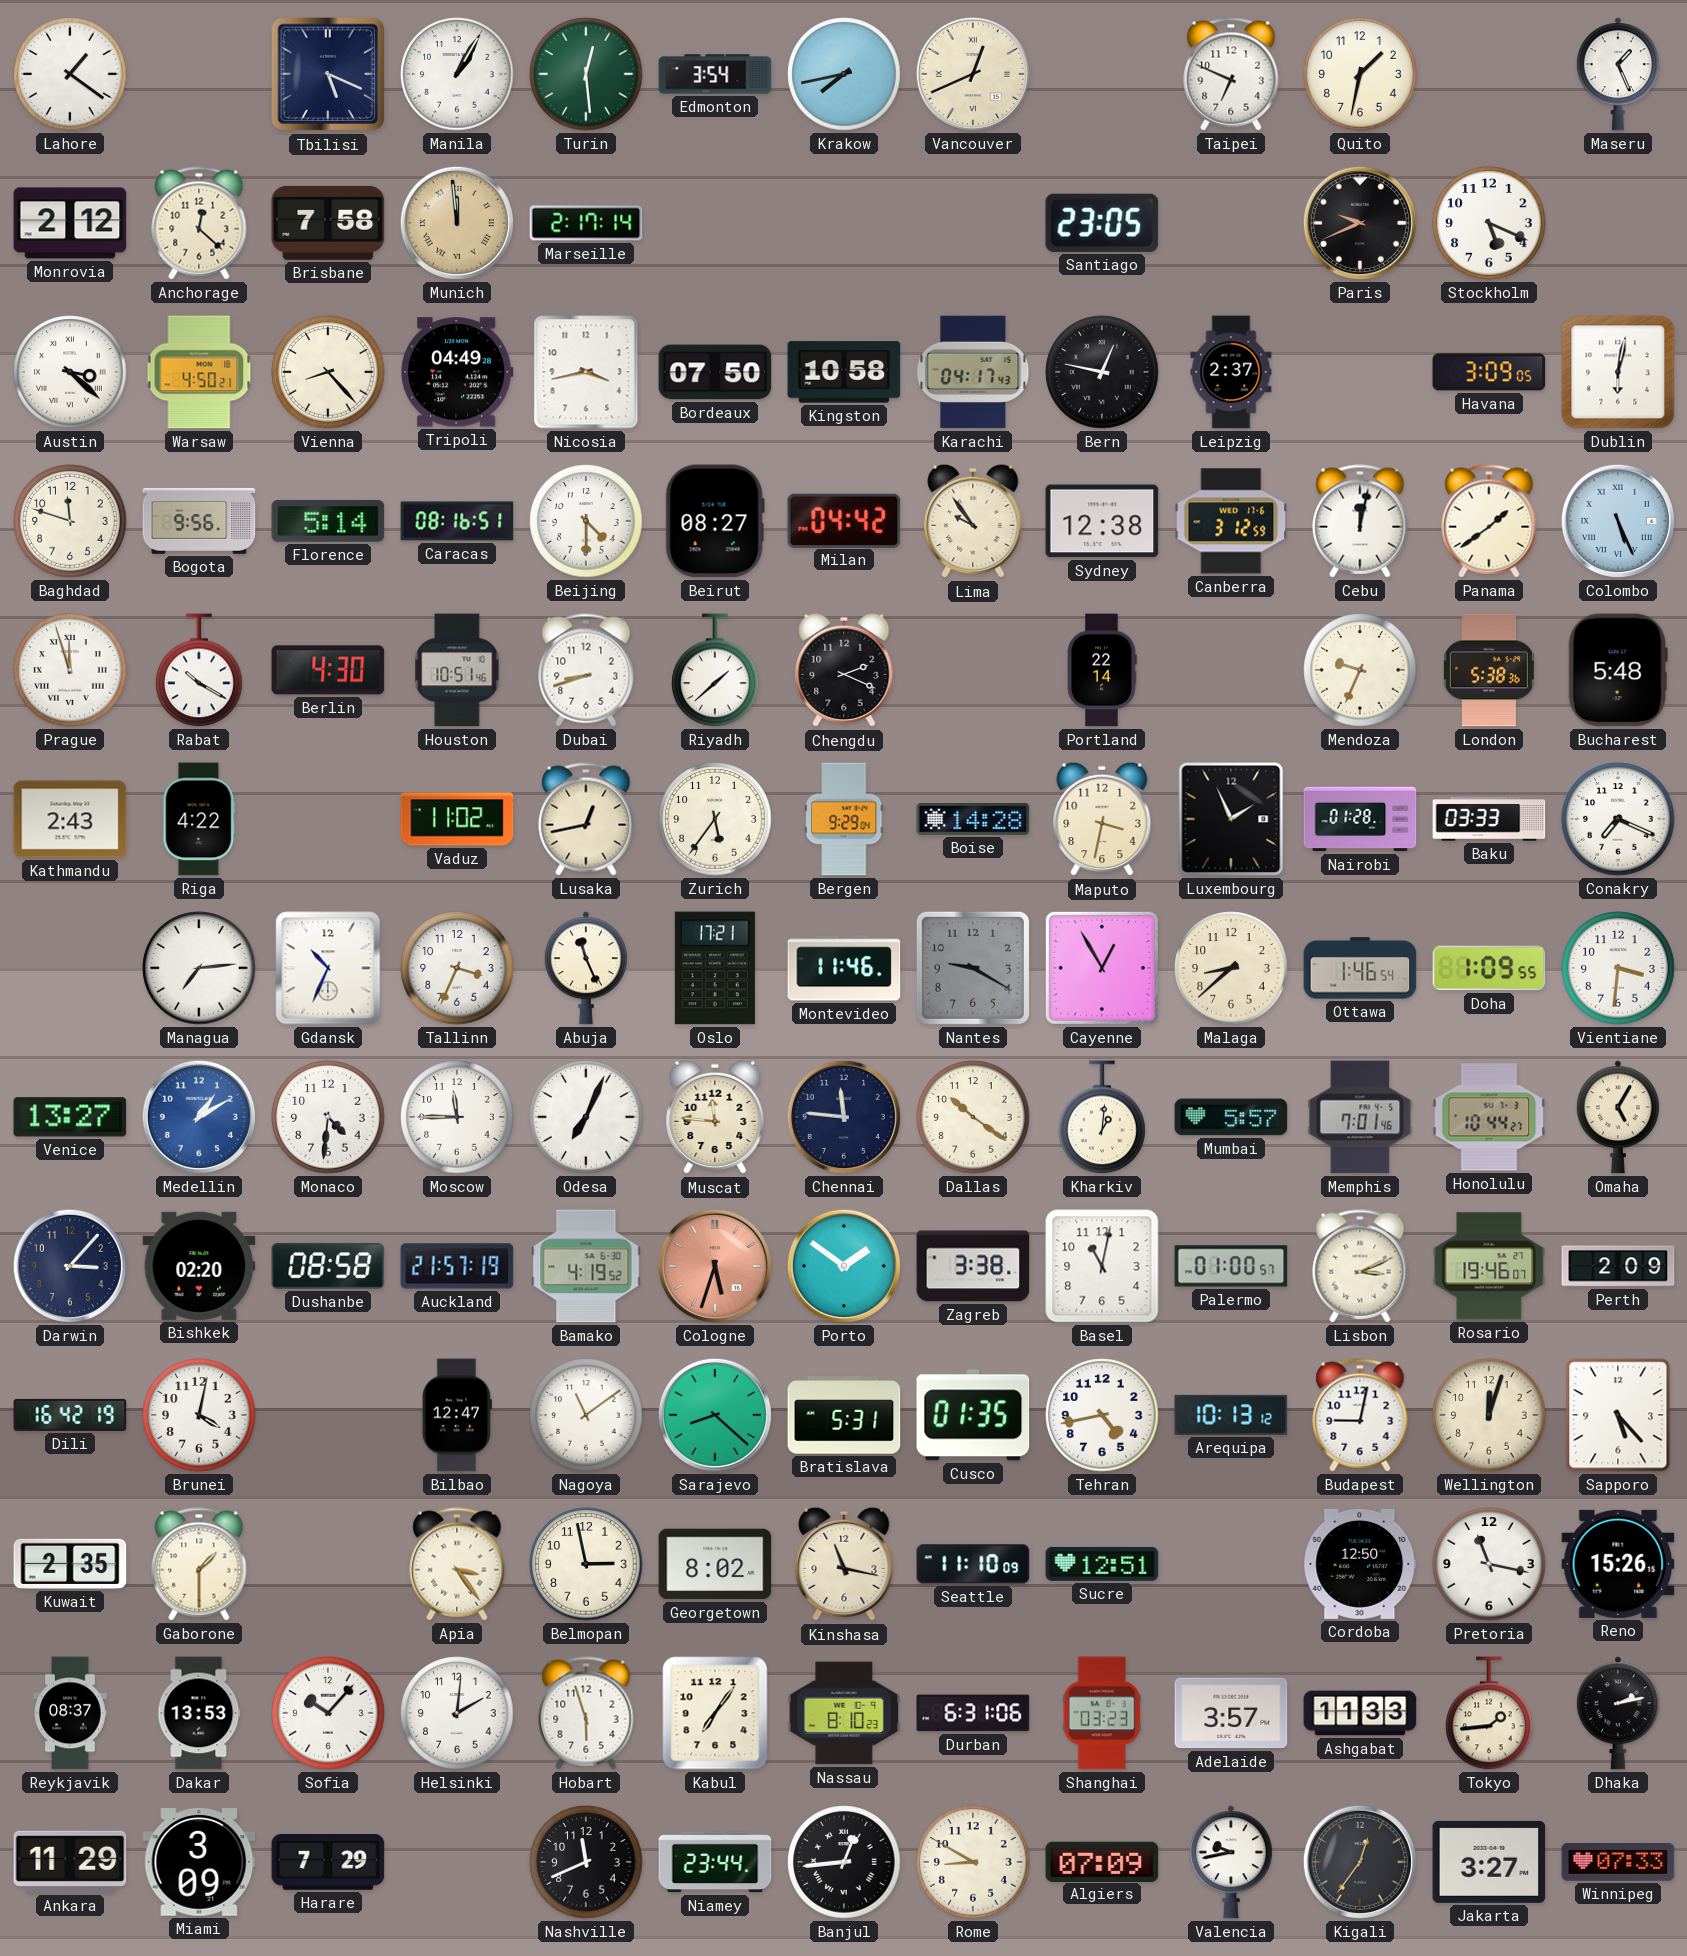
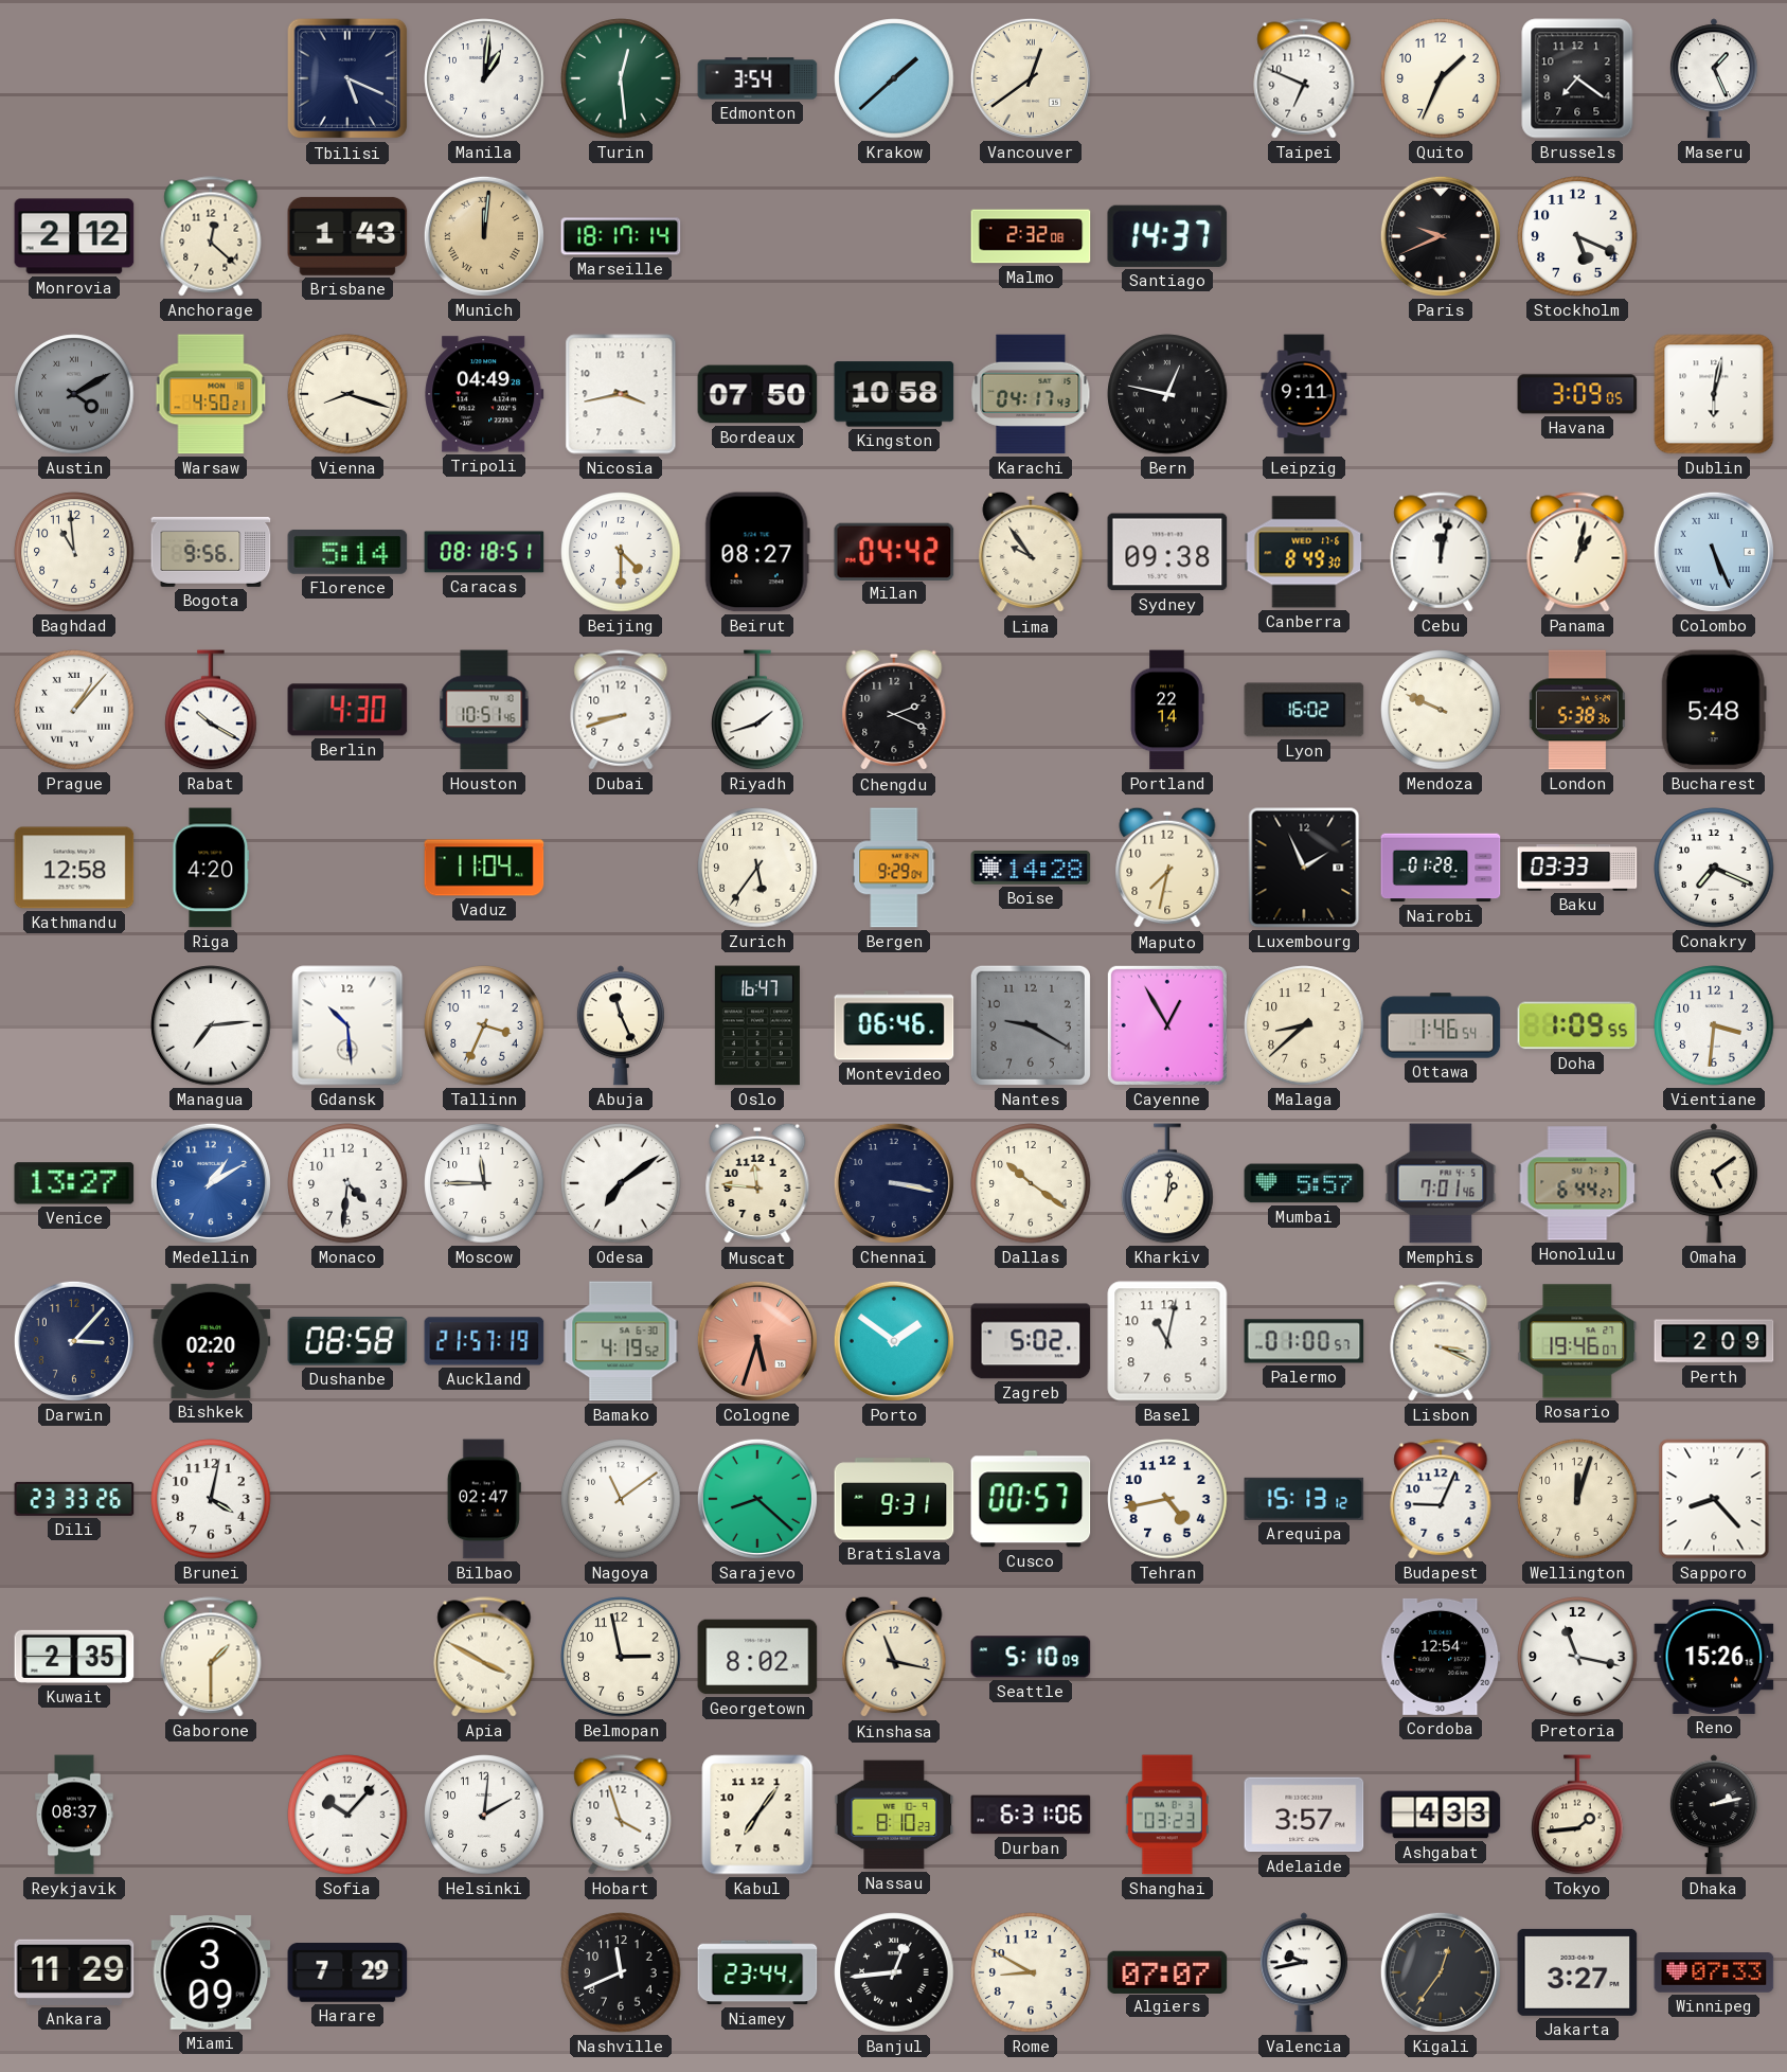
Lahore: 1:21 -> none
Manila: 1:05 -> 1:01
Krakow: 7:43 -> 1:38
Vancouver: 12:41 -> 12:39
Quito: 1:32 -> 1:34
Brussels: none -> 7:21
Brisbane: 7:58 -> 1:43
Munich: 11:59 -> 12:01
Marseille: 2:17 -> 18:17
Malmo: none -> 2:32
Santiago: 23:05 -> 14:37
Austin: 3:22 -> 4:10
Austin dial: white -> grey
Vienna: 8:23 -> 8:18
Leipzig: 2:37 -> 9:11
Baghdad: 11:48 -> 10:59
Caracas: 08:16 -> 08:18
Sydney: 12:38 -> 09:38
Canberra: 3:12 -> 8:49
Panama: 1:39 -> 1:02
Prague: 11:57 -> 1:07
Riyadh: 1:38 -> 1:42
Lyon: none -> 16:02
Mendoza: 9:34 -> 9:49
Kathmandu: 2:43 -> 12:58
Riga: 4:22 -> 4:20
Vaduz: 11:02 -> 11:04
Lusaka: 12:43 -> none
Maputo: 3:32 -> 7:32
Gdansk: 10:34 -> 10:29
Oslo: 17:21 -> 16:47
Montevideo: 11:46 -> 06:46
Odesa: 7:04 -> 7:09
Chennai: 11:46 -> 3:17
Honolulu: 10:44 -> 6:44
Omaha: 5:05 -> 5:09
Zagreb: 3:38 -> 5:02
Lisbon: 3:11 -> 3:19
Dili: 16:42 -> 23:33
Bilbao: 12:47 -> 02:47
Bratislava: 5:31 -> 9:31
Cusco: 01:35 -> 00:57
Arequipa: 10:13 -> 15:13
Budapest: 9:02 -> 9:04
Sapporo: 5:23 -> 8:23
Apia: 3:24 -> 3:50
Seattle: 11:10 -> 5:10
Sucre: 12:51 -> none
Cordoba: 12:50 -> 12:54
Dakar: 13:53 -> none
Hobart: 5:57 -> 3:57
Ashgabat: 11:33 -> 4:33
Algiers: 07:09 -> 07:07
